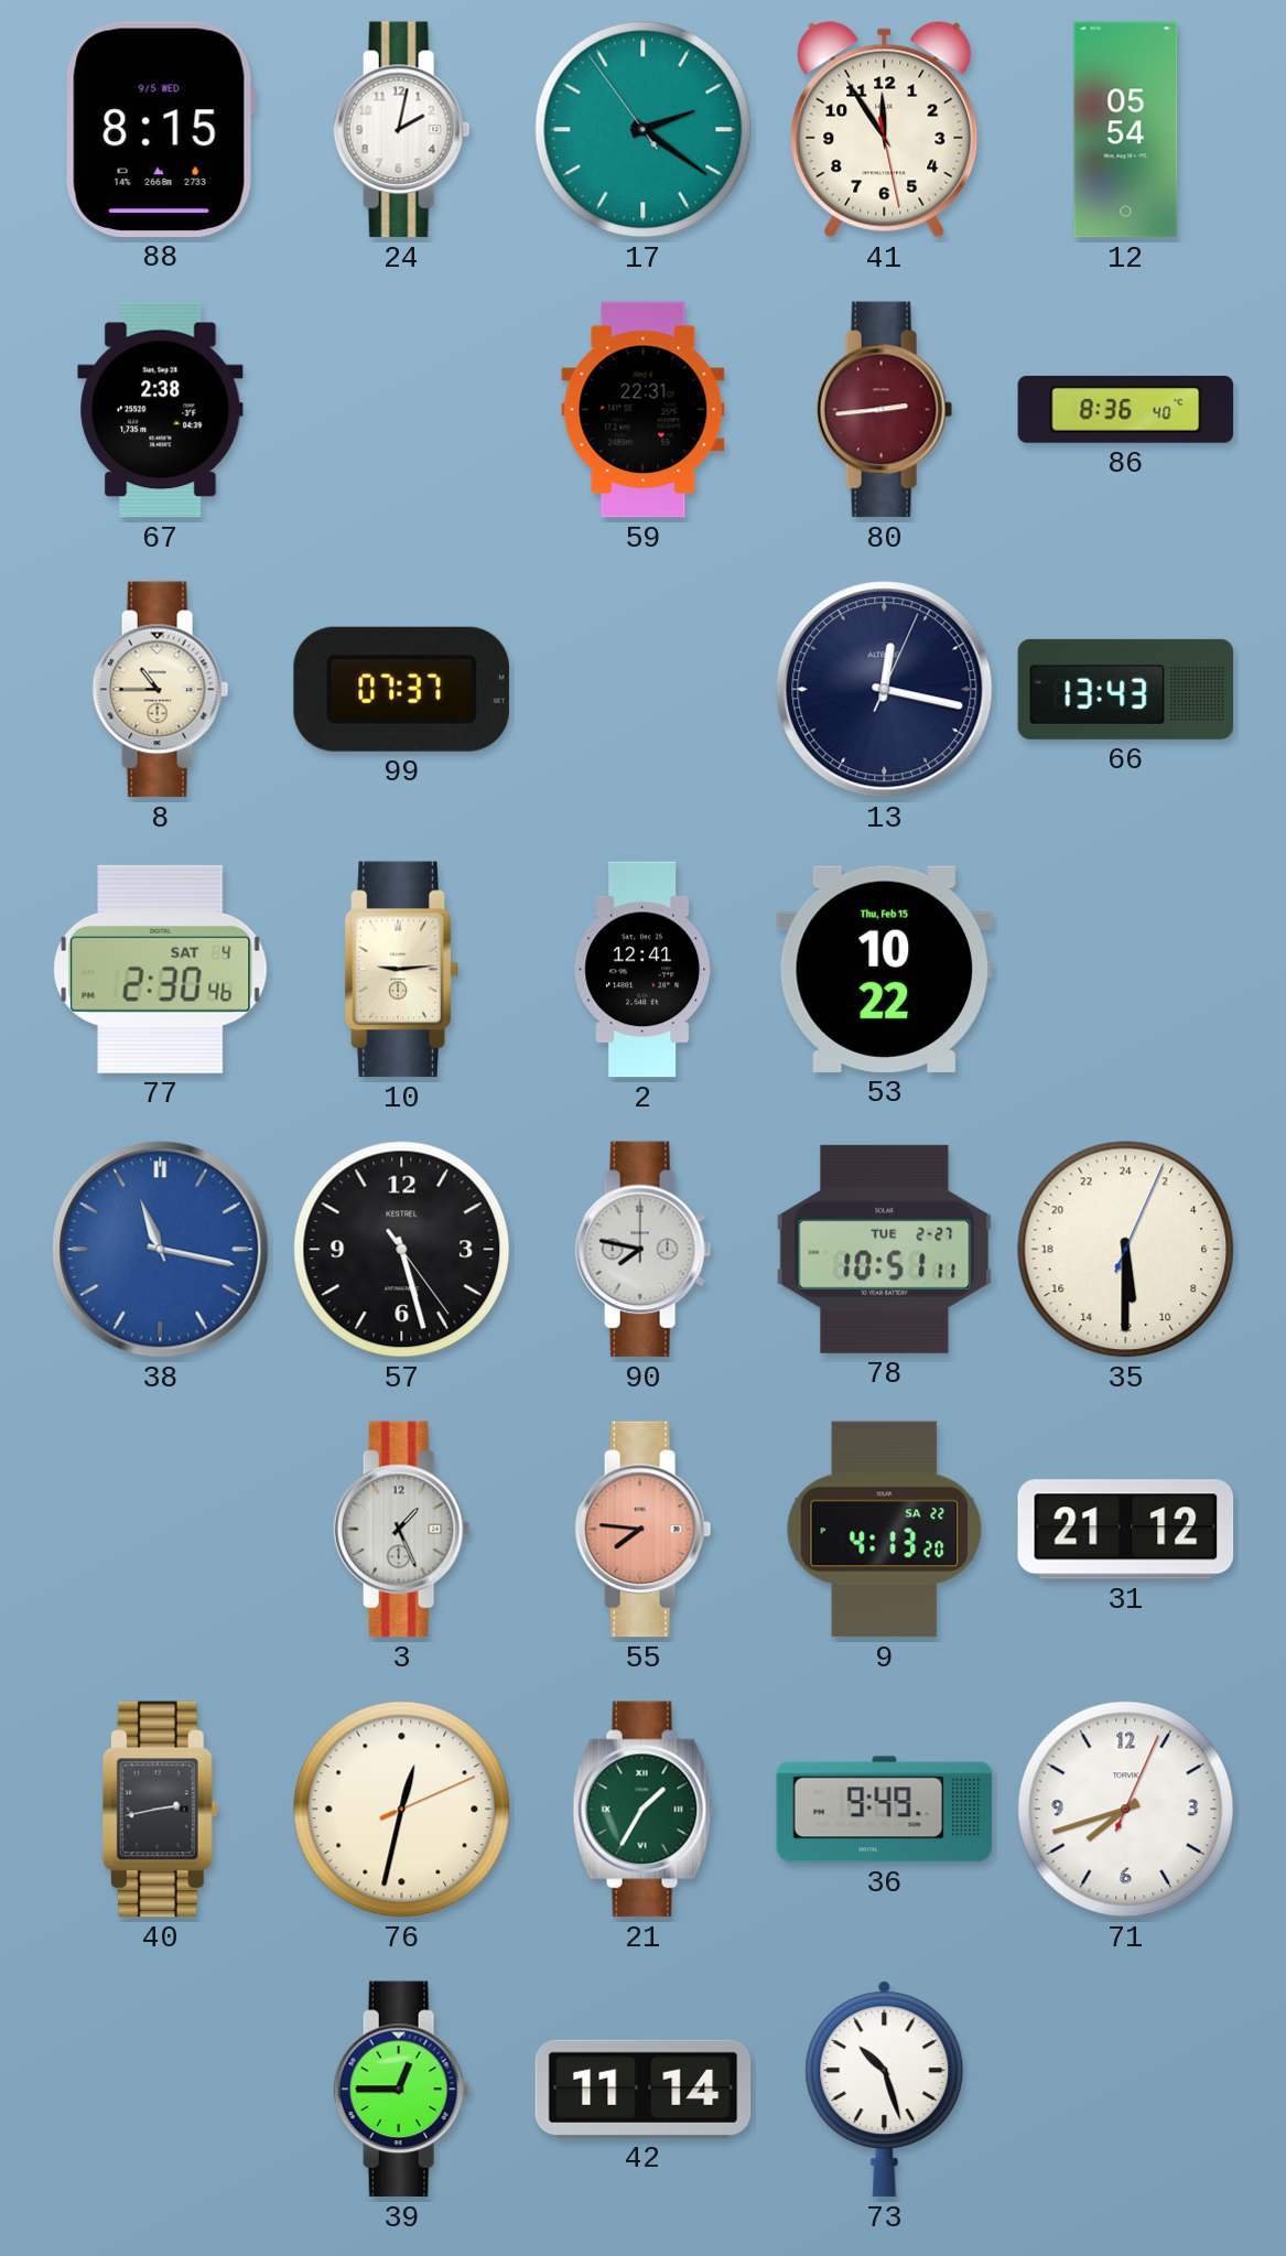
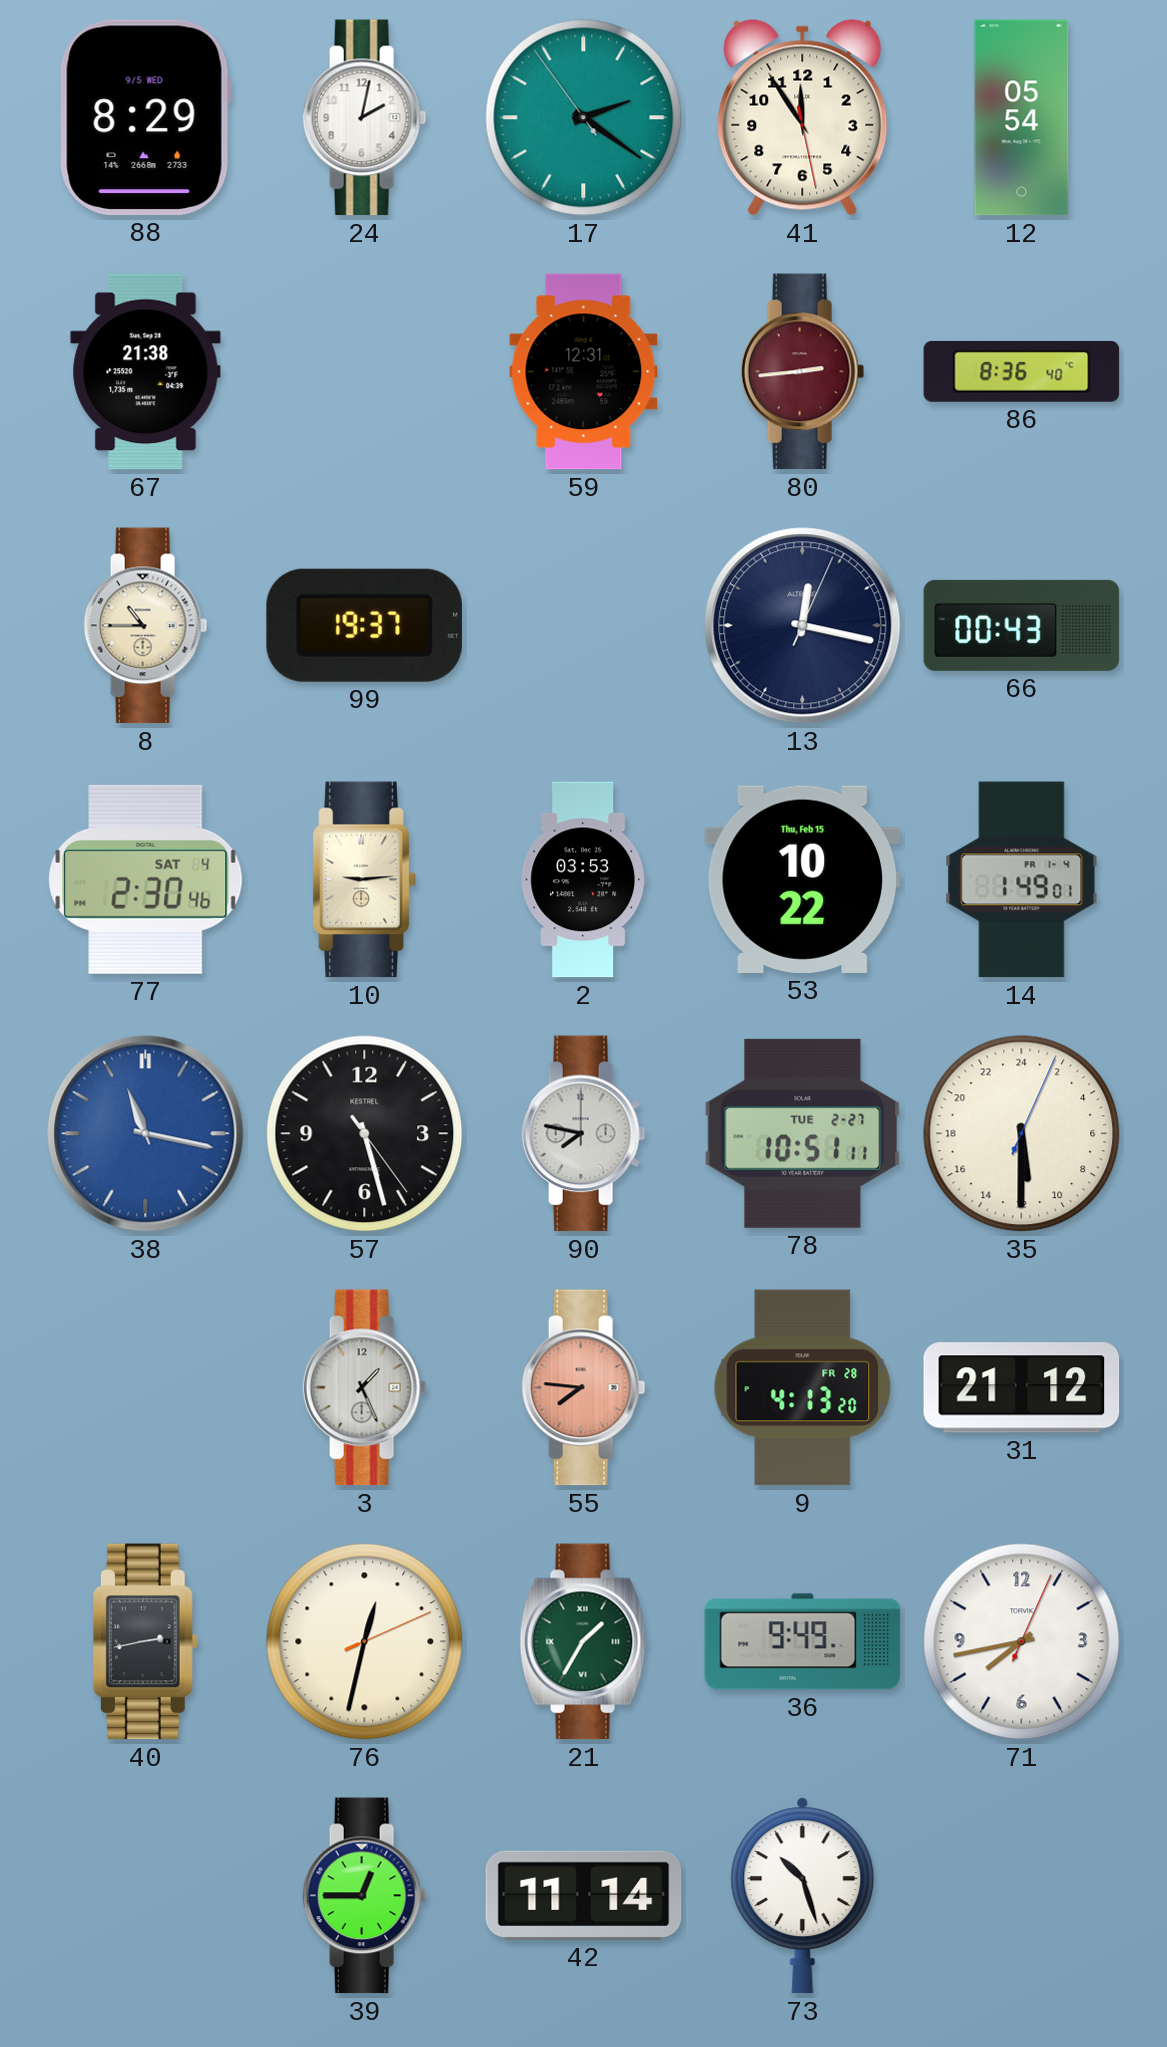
88: 8:15 -> 8:29
67: 2:38 -> 21:38
59: 22:31 -> 12:31
99: 07:37 -> 19:37
66: 13:43 -> 00:43
2: 12:41 -> 03:53
14: none -> 1:49
9 date: SA 22 -> FR 28
71: 7:42 -> 7:43
